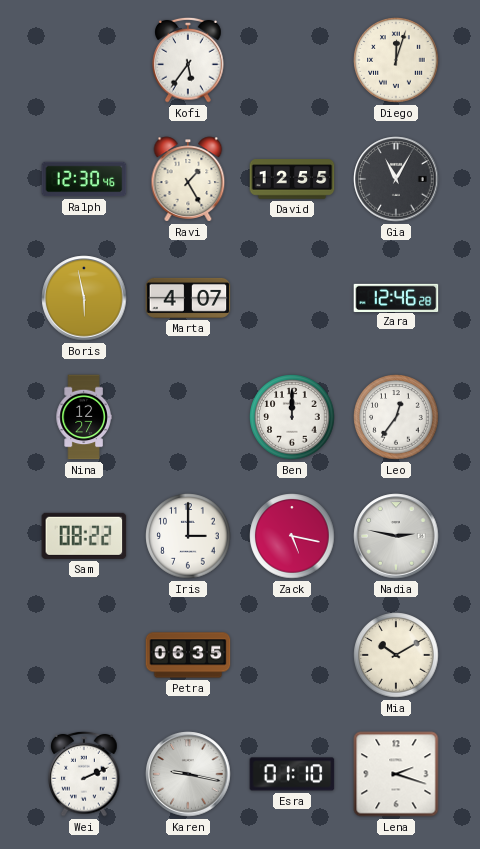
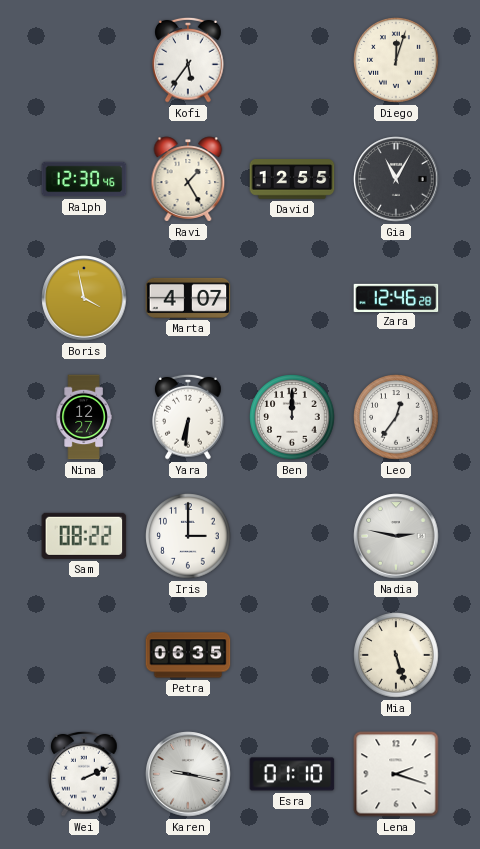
Boris: 5:58 -> 3:58
Yara: none -> 6:31
Zack: 5:17 -> none
Mia: 10:10 -> 5:27
